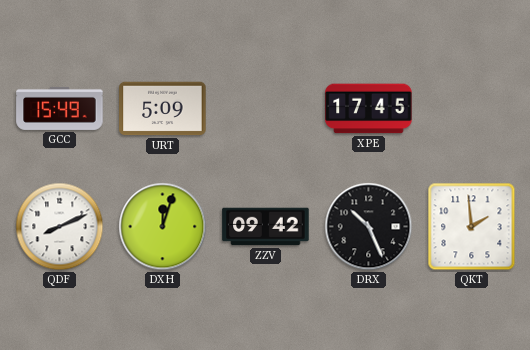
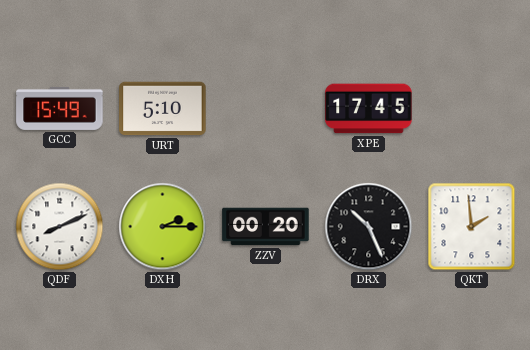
URT: 5:09 -> 5:10
DXH: 12:03 -> 2:15
ZZV: 09:42 -> 00:20
